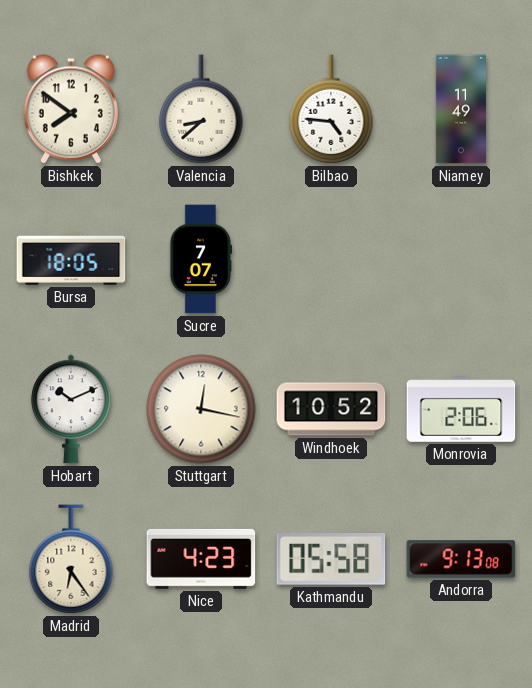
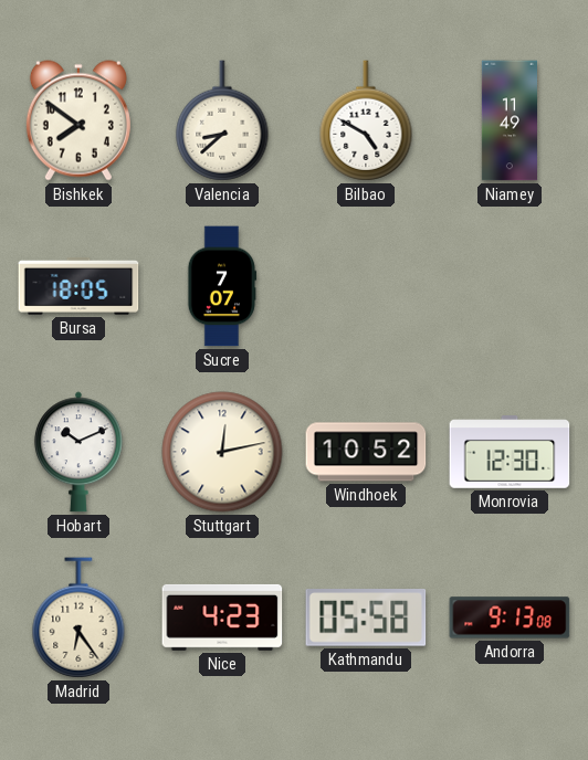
Bilbao: 4:46 -> 4:50
Stuttgart: 12:17 -> 12:13
Monrovia: 2:06 -> 12:30
